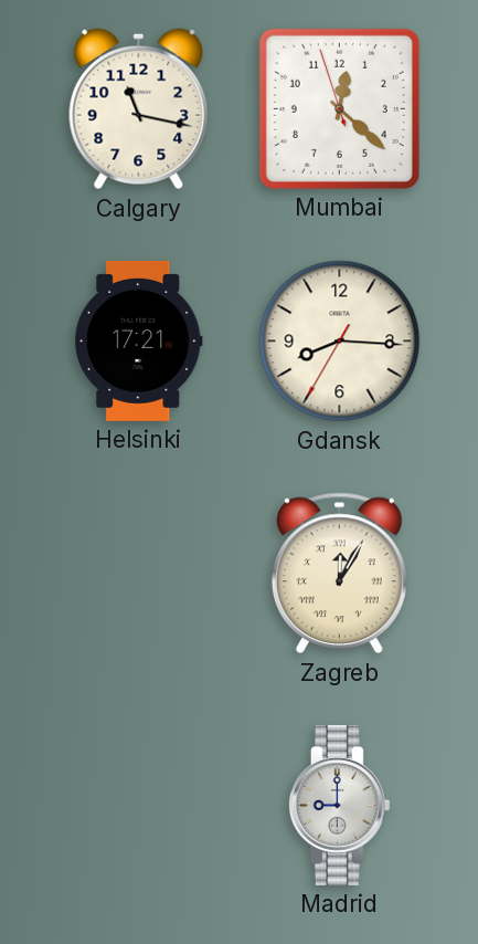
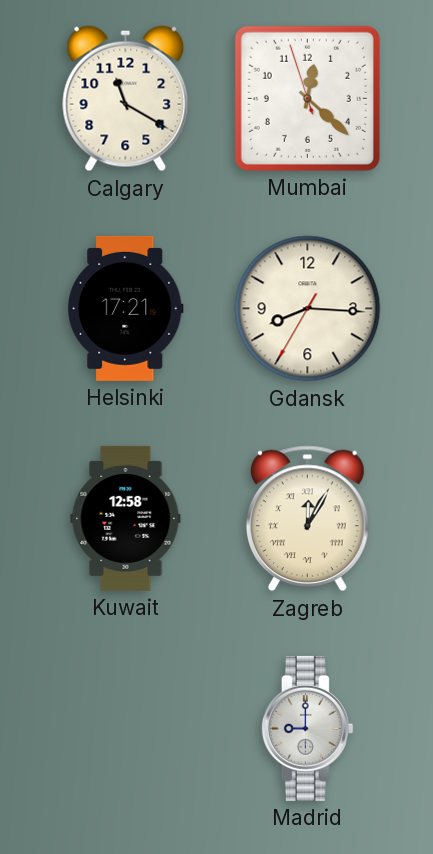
Calgary: 11:17 -> 11:20
Kuwait: none -> 12:58
